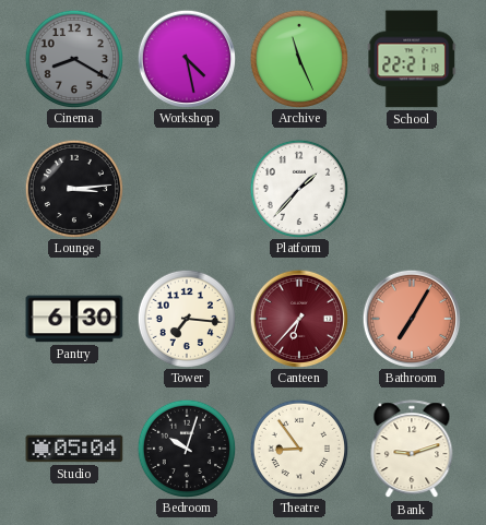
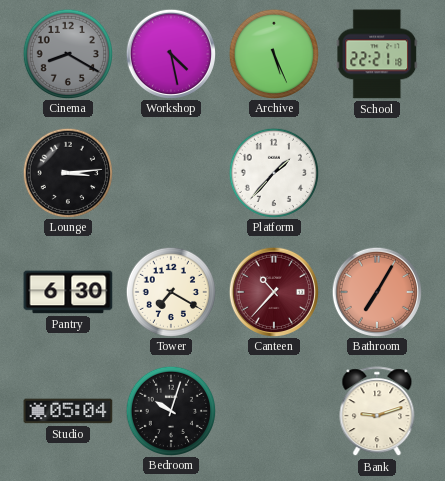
Archive: 11:26 -> 5:26
Tower: 7:16 -> 7:20
Canteen: 6:37 -> 10:37
Theatre: 8:54 -> none
